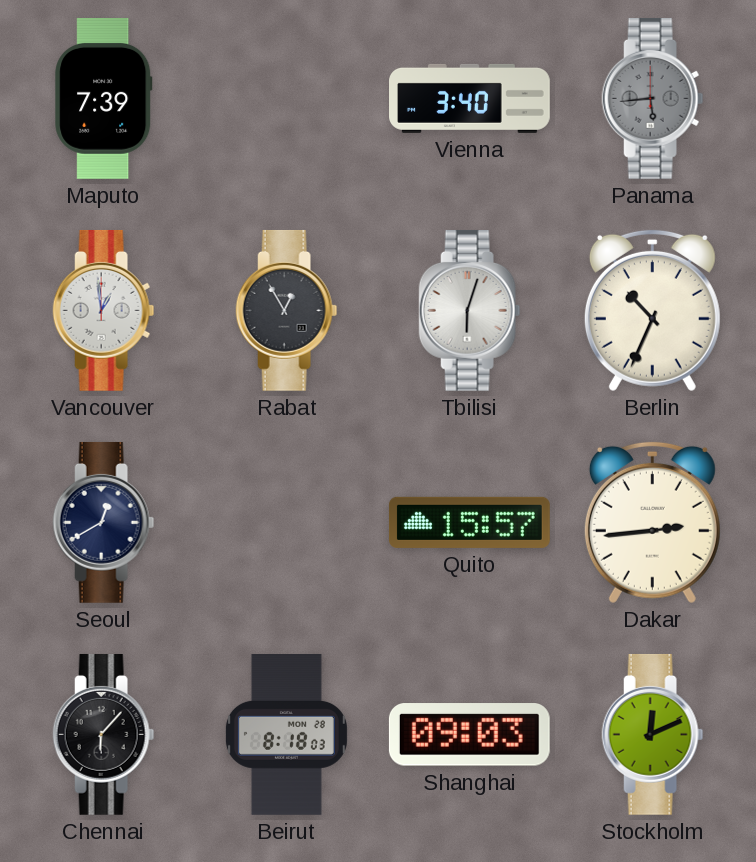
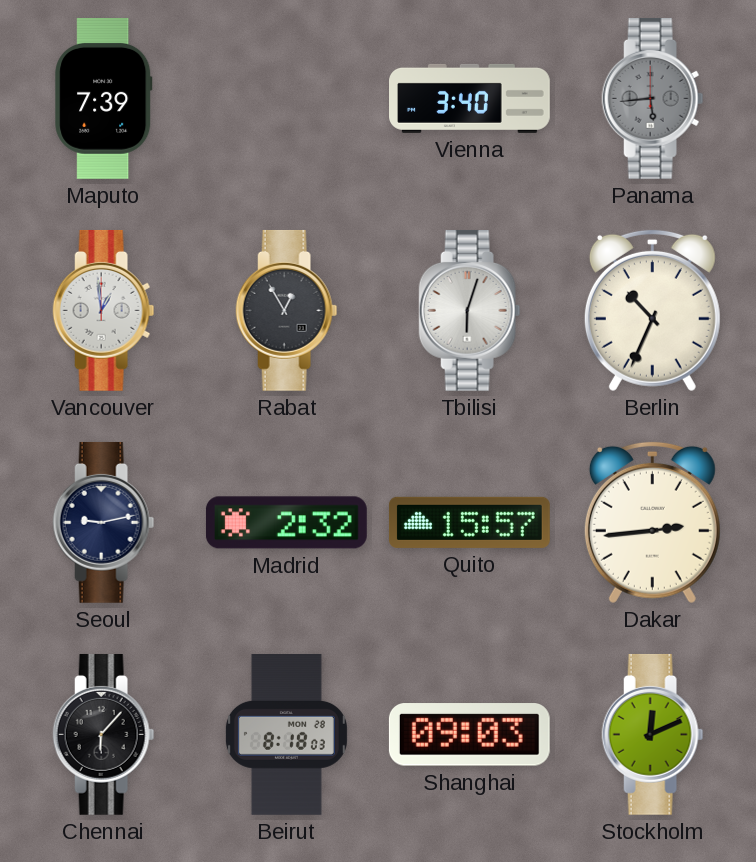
Seoul: 12:40 -> 9:13
Madrid: none -> 2:32
